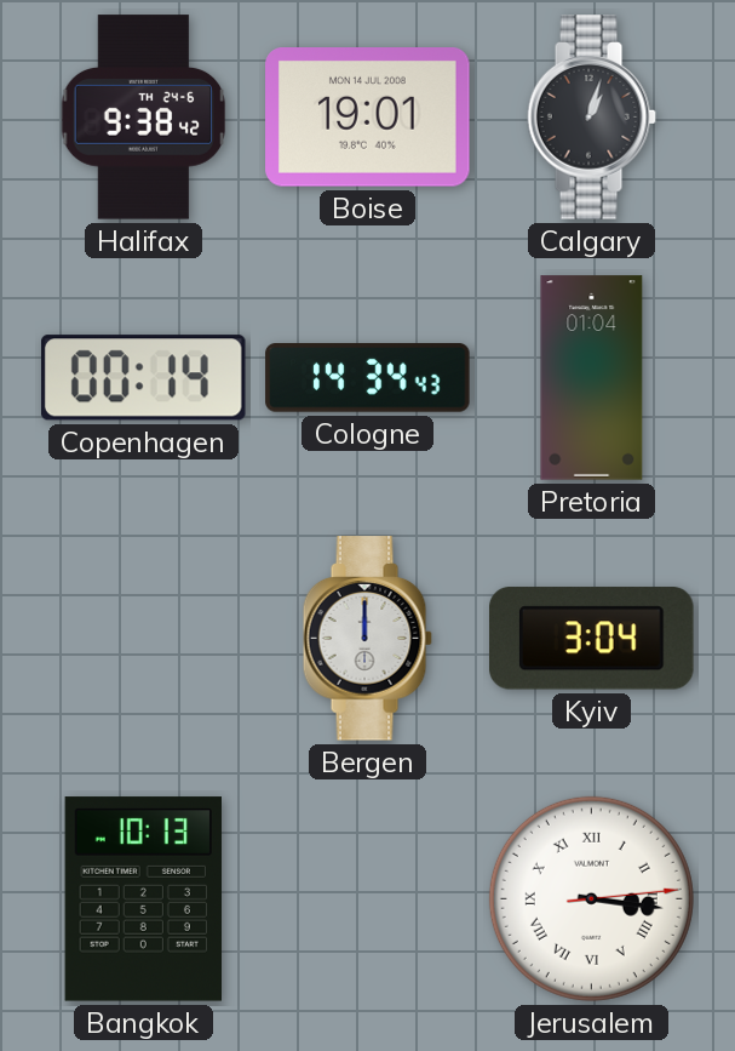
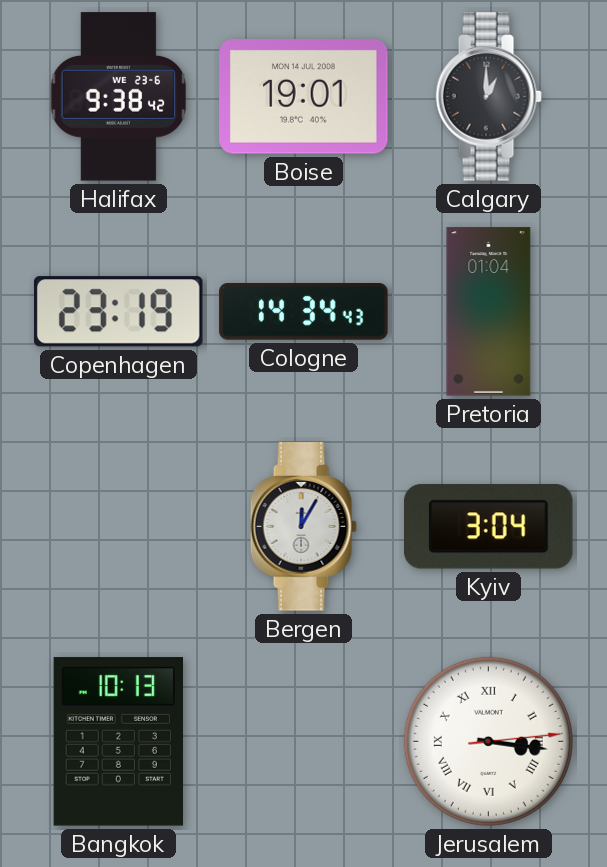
Halifax date: TH 24-6 -> WE 23-6
Calgary: 1:03 -> 1:00
Copenhagen: 00:14 -> 23:19
Bergen: 12:00 -> 12:05
